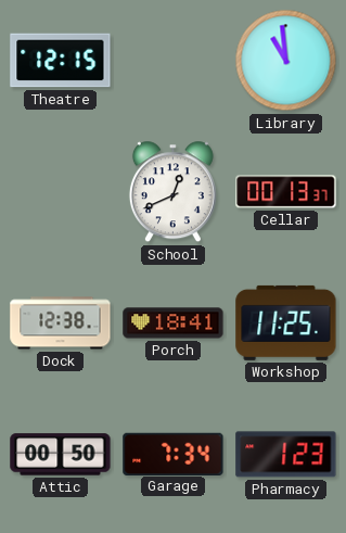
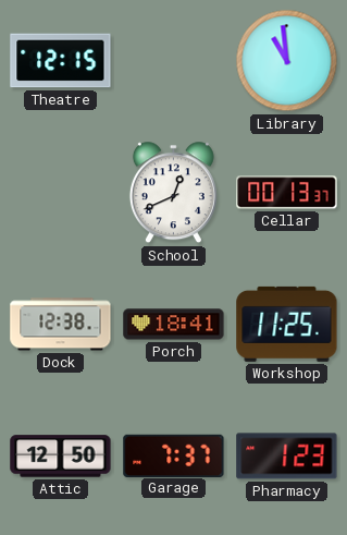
Attic: 00:50 -> 12:50
Garage: 7:34 -> 7:37
